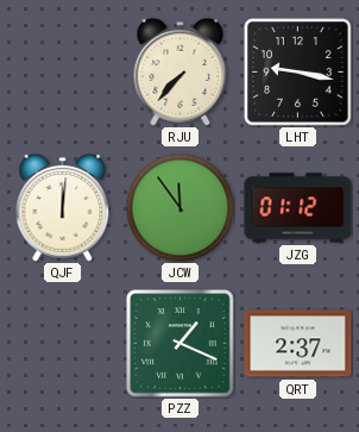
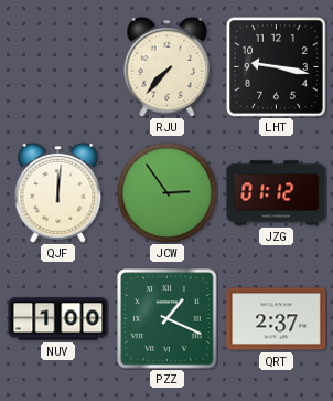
JCW: 11:54 -> 2:54
NUV: none -> 1:00
